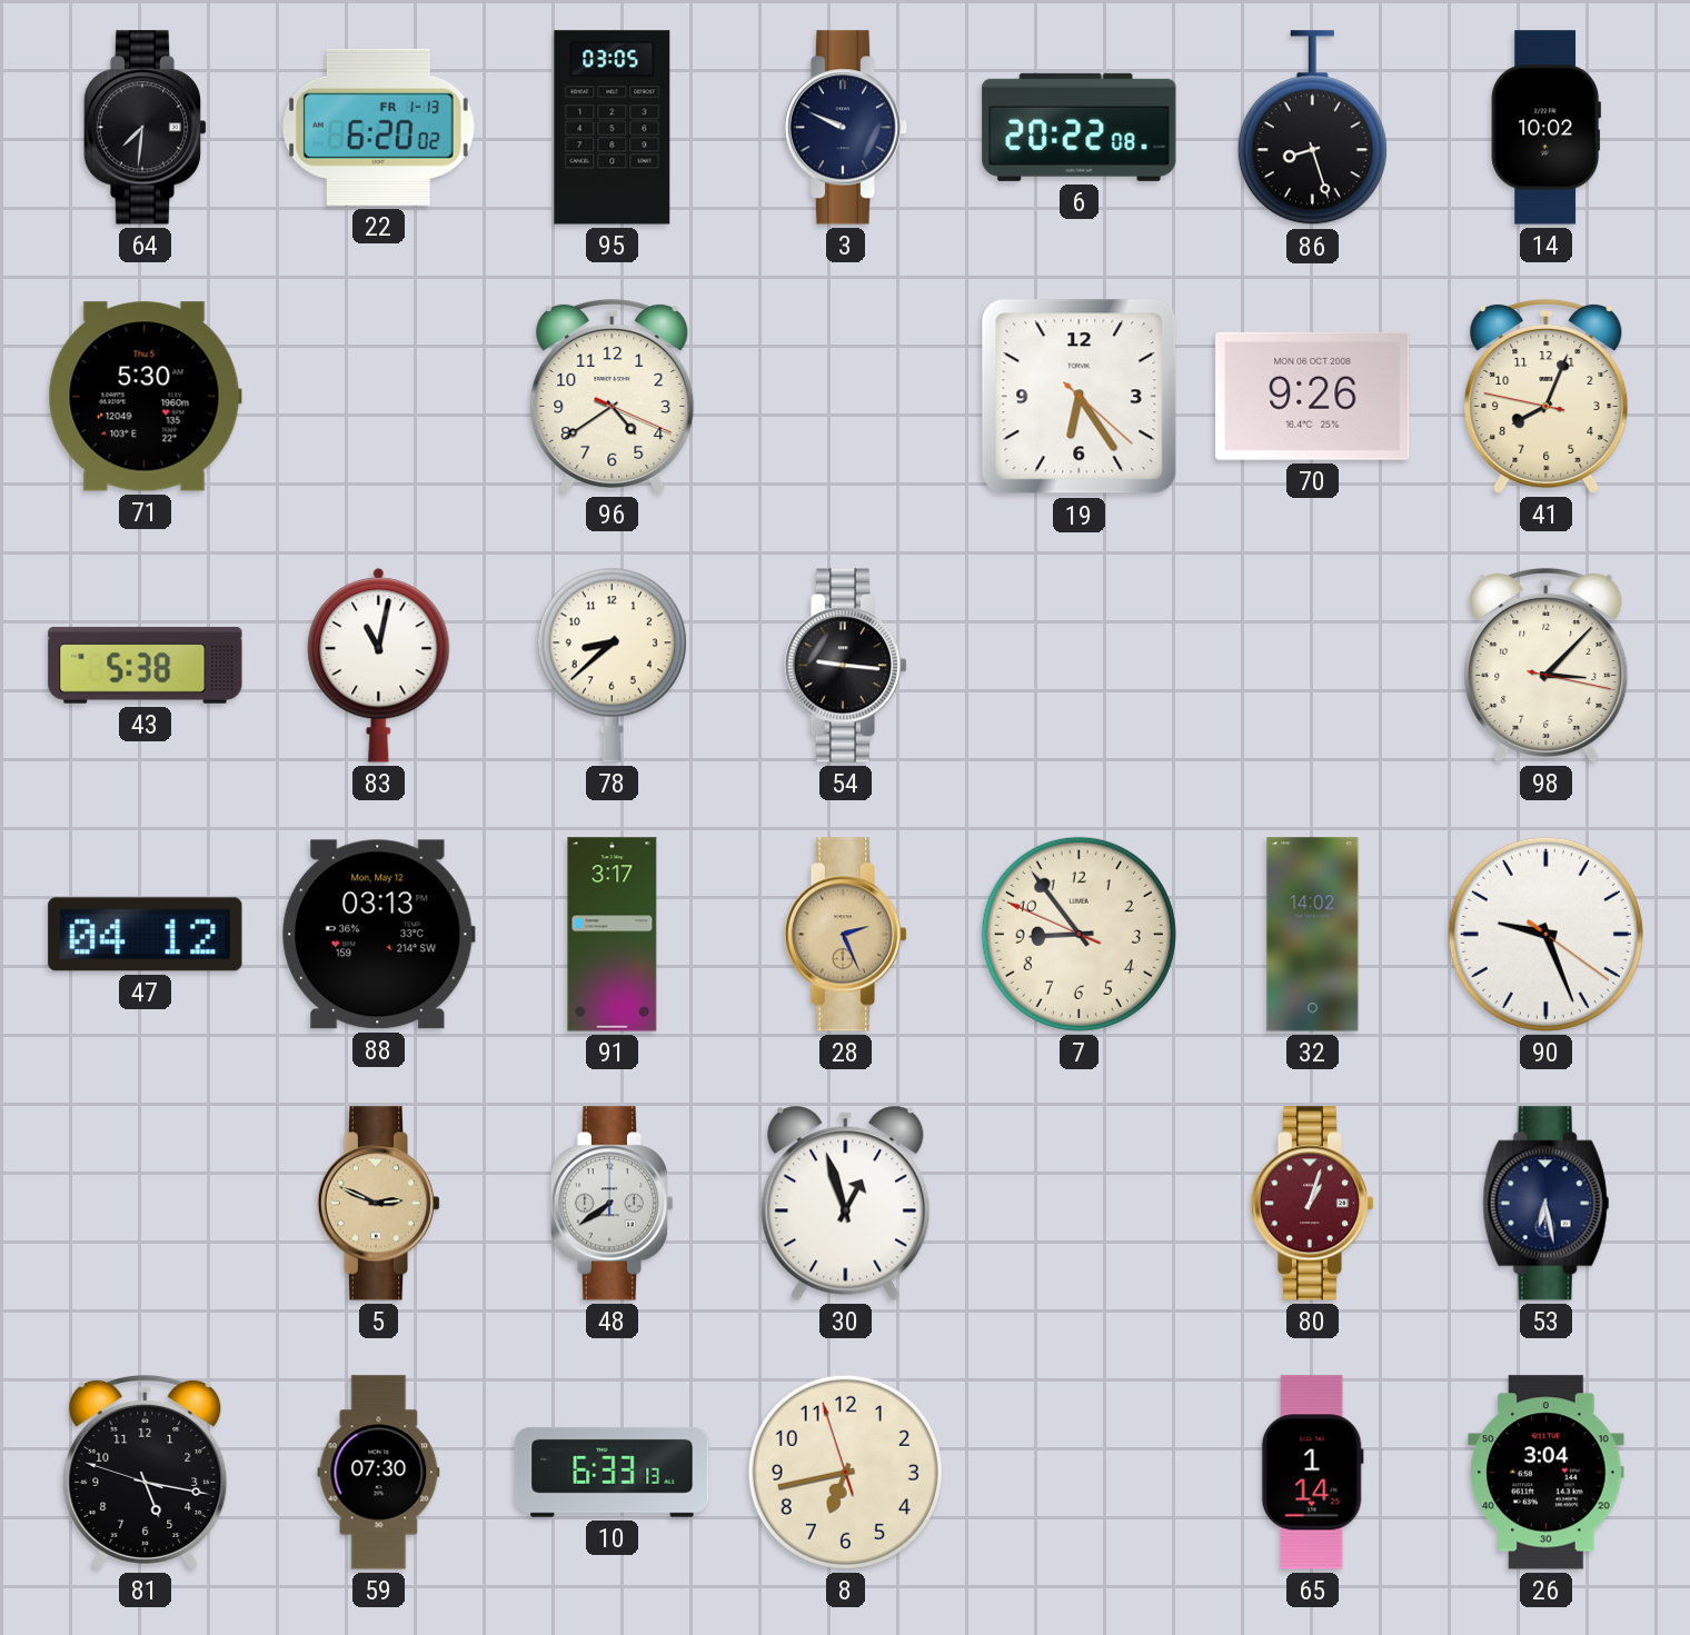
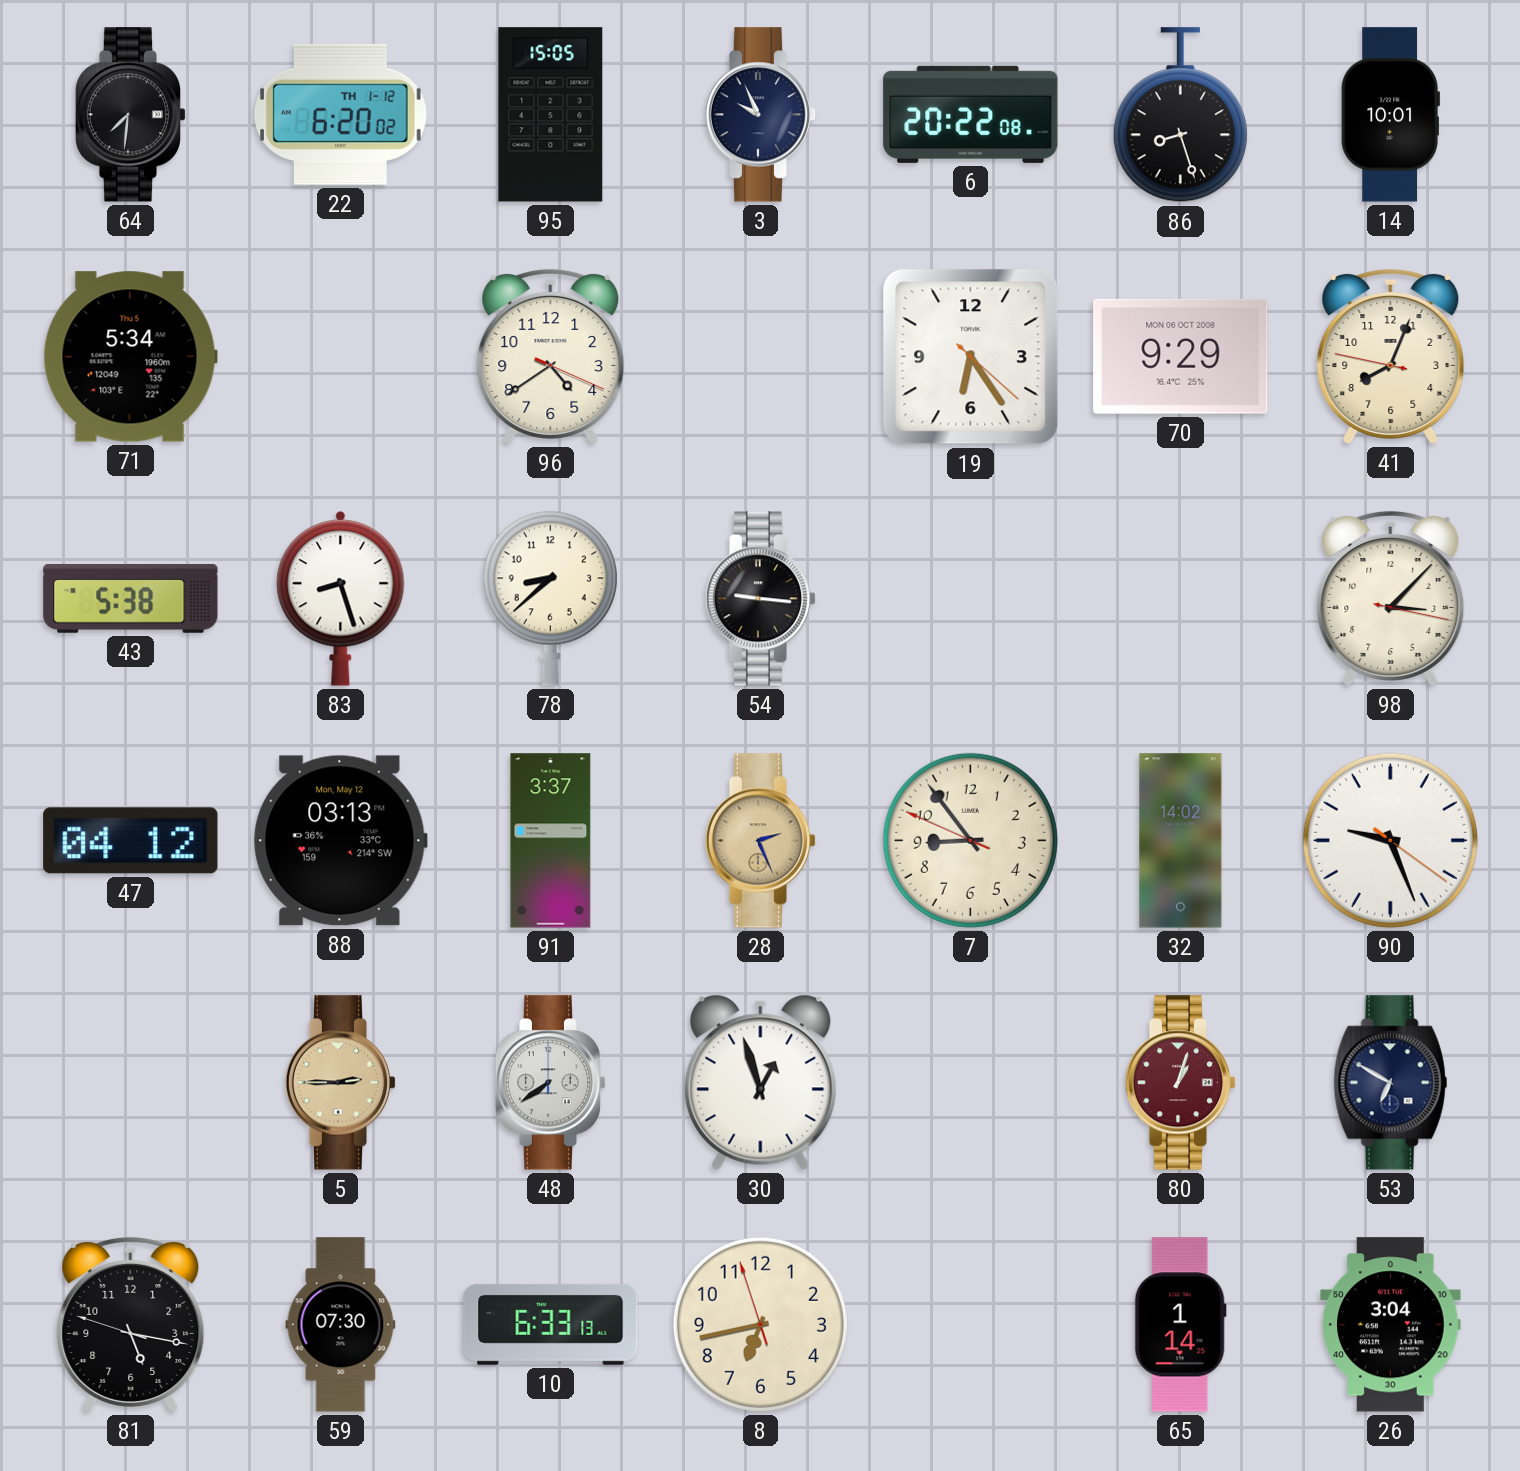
22 date: FR 1-13 -> TH 1-12
95: 03:05 -> 15:05
3: 9:49 -> 9:56
14: 10:02 -> 10:01
71: 5:30 -> 5:34
70: 9:26 -> 9:29
83: 11:02 -> 8:27
91: 3:17 -> 3:37
5: 2:49 -> 2:45
53: 6:28 -> 6:50
